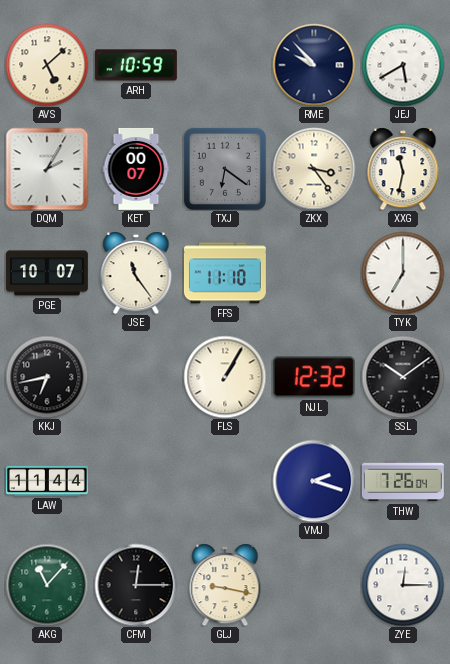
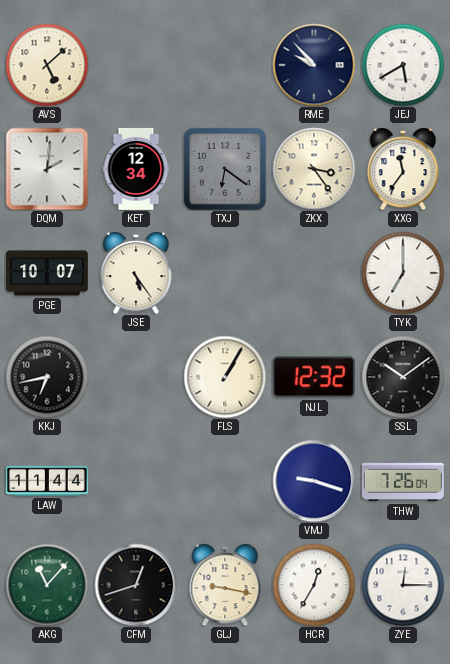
ARH: 10:59 -> none
DQM: 2:05 -> 2:01
KET: 00:07 -> 12:34
XXG: 11:32 -> 11:36
JSE: 11:24 -> 5:24
FFS: 11:10 -> none
VMJ: 2:18 -> 9:18
CFM: 12:15 -> 12:42
HCR: none -> 12:35
